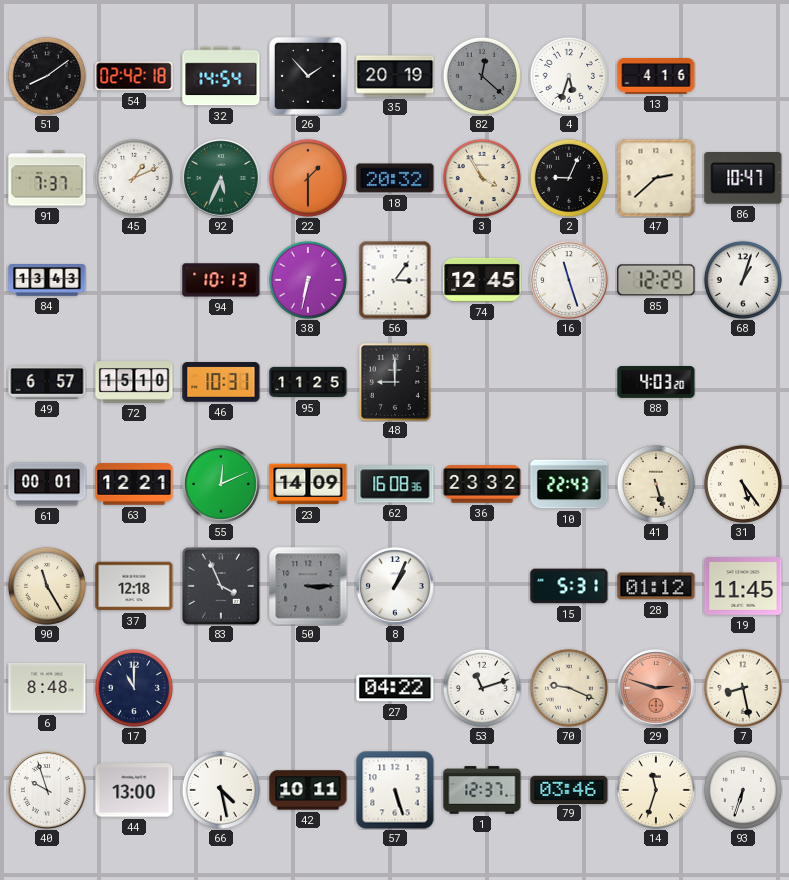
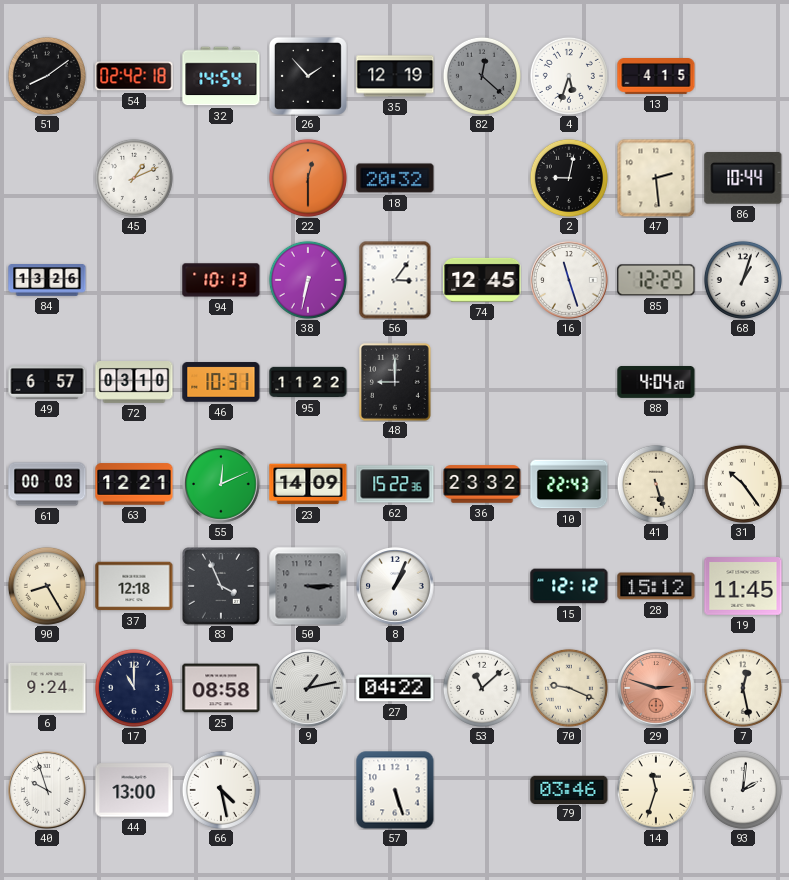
35: 20:19 -> 12:19
13: 4:16 -> 4:15
91: 7:37 -> none
92: 5:34 -> none
22: 1:30 -> 12:30
3: 3:55 -> none
2: 9:04 -> 9:02
47: 2:38 -> 2:29
86: 10:47 -> 10:44
84: 13:43 -> 13:26
72: 15:10 -> 03:10
95: 11:25 -> 11:22
88: 4:03 -> 4:04
61: 00:01 -> 00:03
62: 16:08 -> 15:22
31: 5:24 -> 10:24
90: 11:25 -> 8:25
15: 5:31 -> 12:12
28: 01:12 -> 15:12
6: 8:48 -> 9:24
25: none -> 08:58
9: none -> 1:13
53: 11:12 -> 11:08
7: 8:28 -> 12:28
42: 10:11 -> none
1: 12:37 -> none
93: 6:33 -> 2:01
